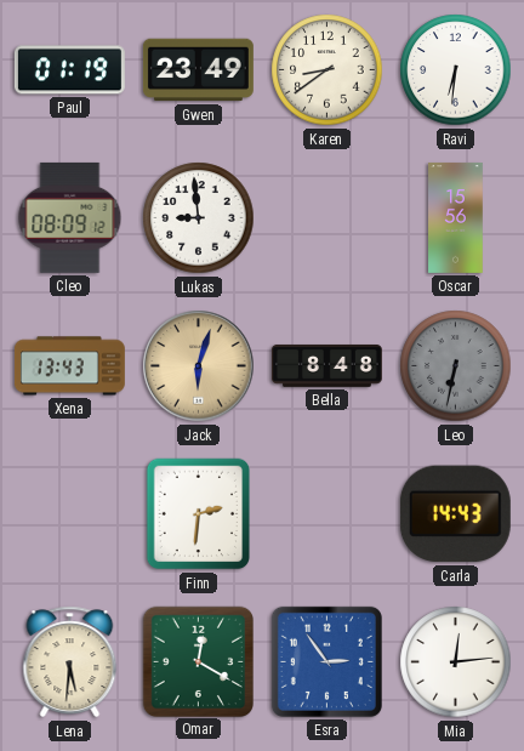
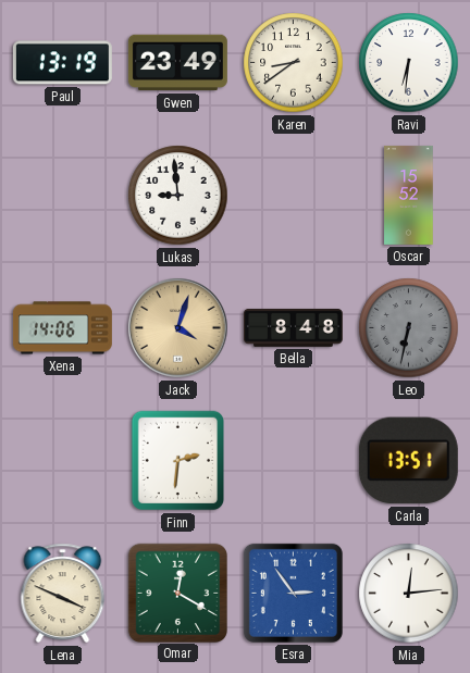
Paul: 01:19 -> 13:19
Cleo: 08:09 -> none
Oscar: 15:56 -> 15:52
Xena: 13:43 -> 14:06
Jack: 6:03 -> 4:03
Carla: 14:43 -> 13:51
Lena: 5:31 -> 3:49
